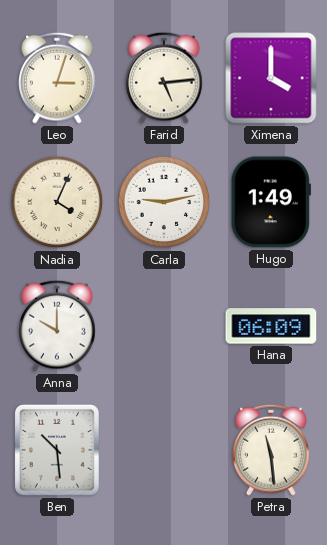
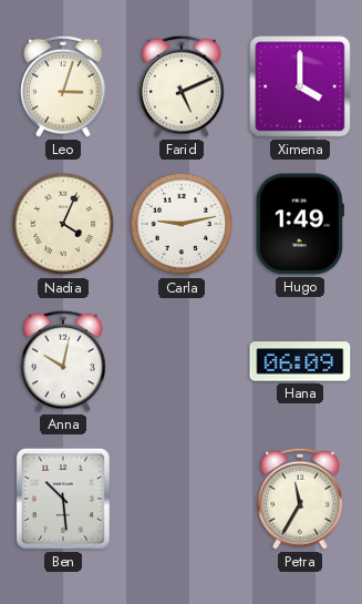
Farid: 5:14 -> 5:11
Anna: 10:00 -> 10:02
Petra: 11:29 -> 11:35
